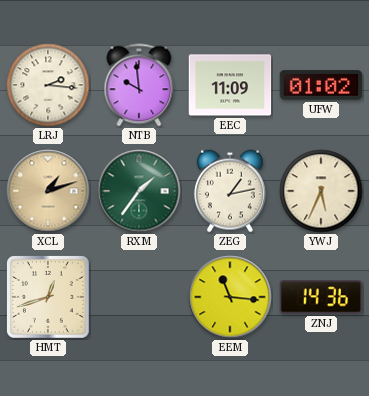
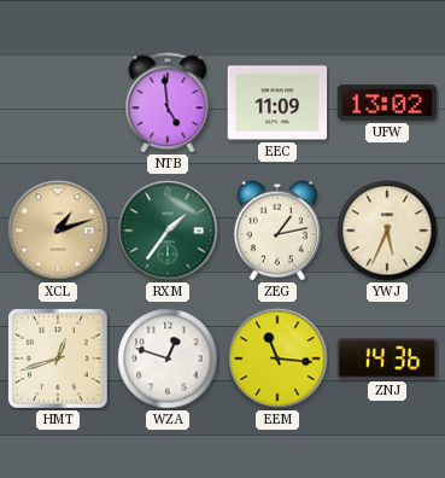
LRJ: 2:16 -> none
NTB: 9:59 -> 4:59
UFW: 01:02 -> 13:02
WZA: none -> 12:48
